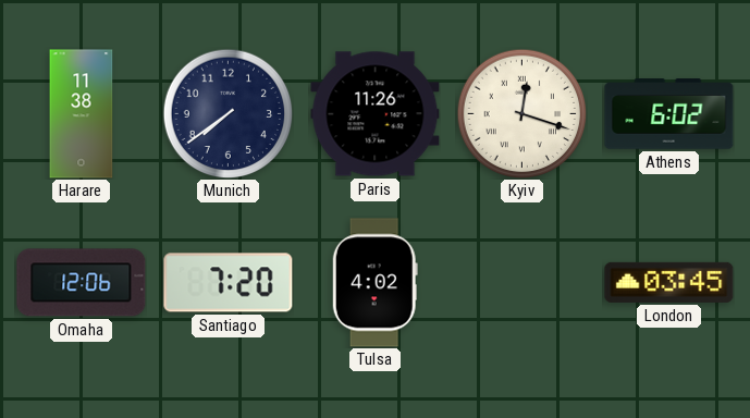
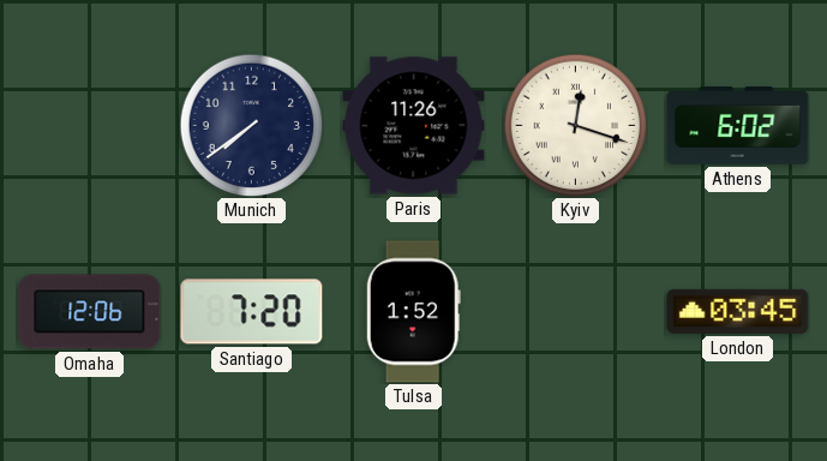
Harare: 11:38 -> none
Tulsa: 4:02 -> 1:52
